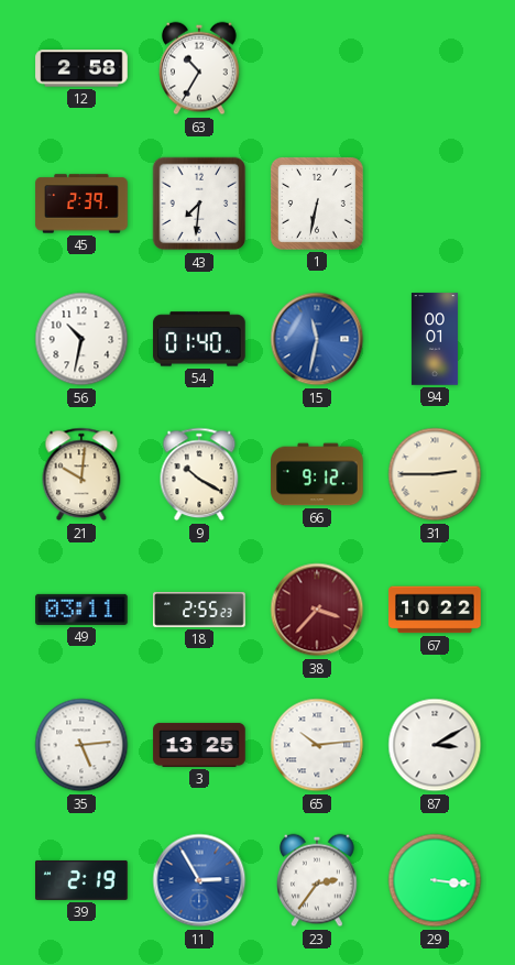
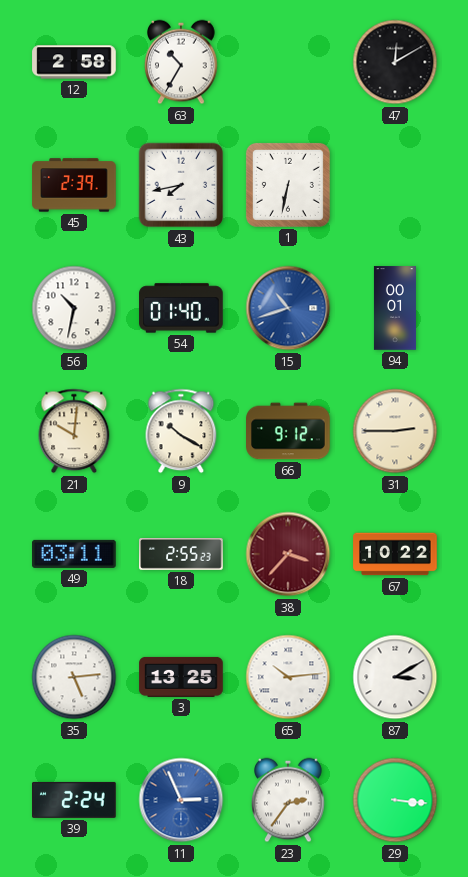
47: none -> 12:10
43: 7:31 -> 7:43
15: 11:32 -> 10:42
39: 2:19 -> 2:24
11: 2:55 -> 2:56
